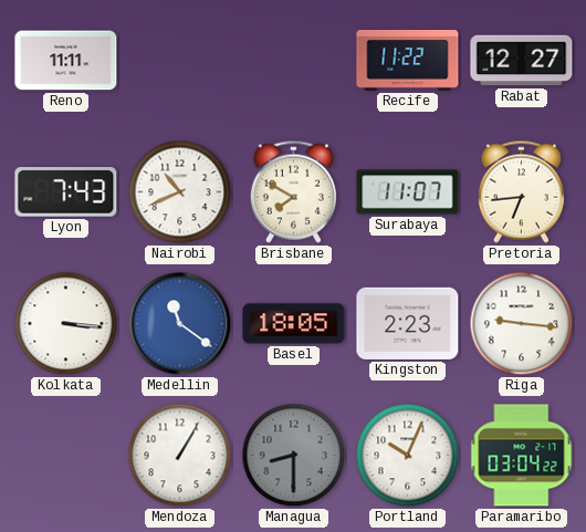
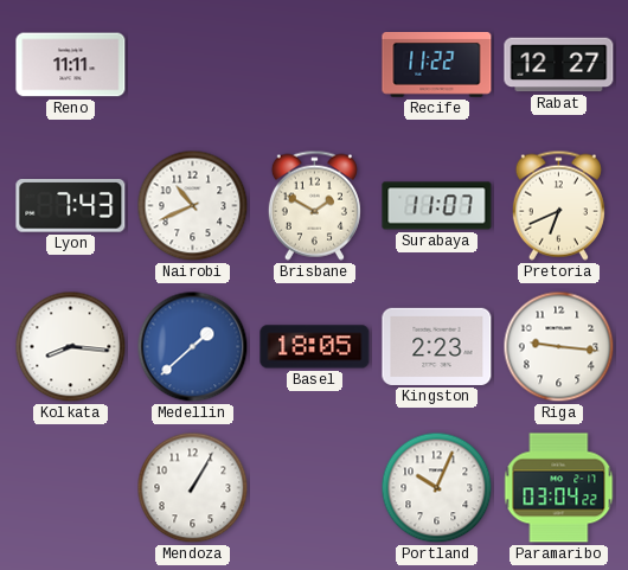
Brisbane: 7:50 -> 1:50
Pretoria: 6:44 -> 6:41
Kolkata: 3:16 -> 8:16
Medellin: 11:21 -> 1:38
Managua: 8:30 -> none
